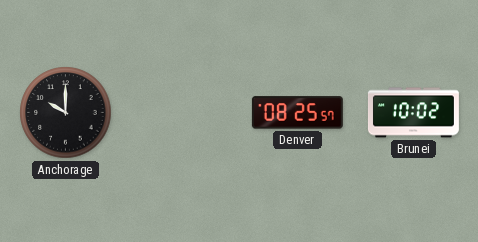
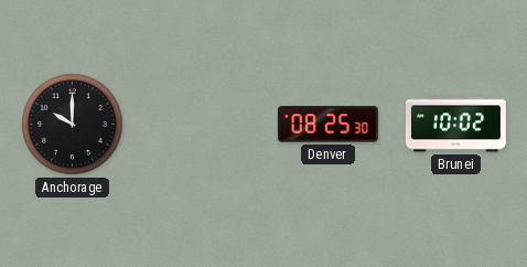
Denver: 08:25:57 -> 08:25:30
